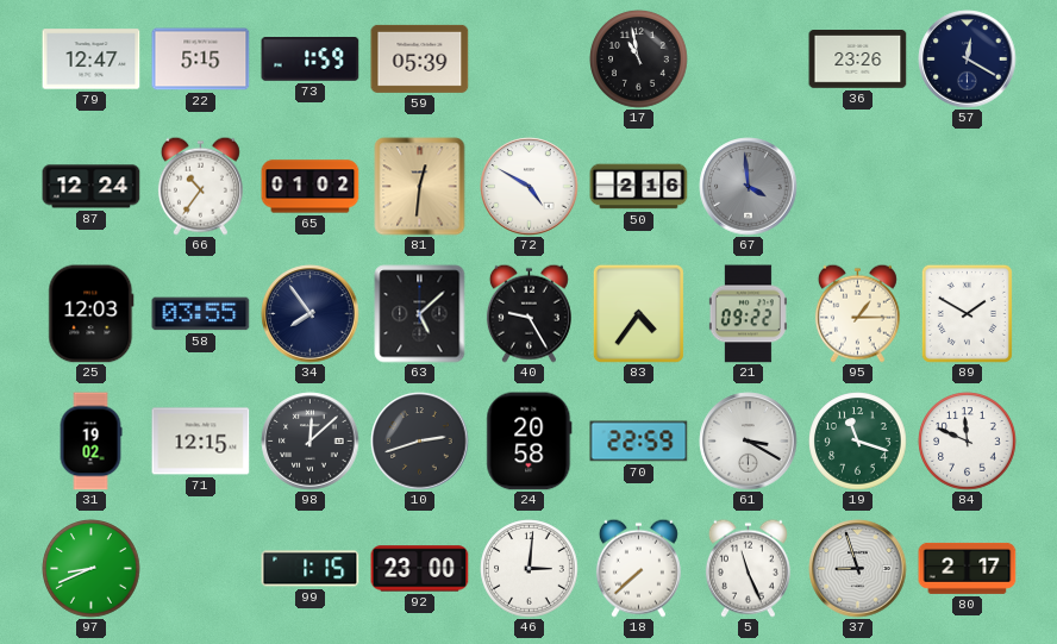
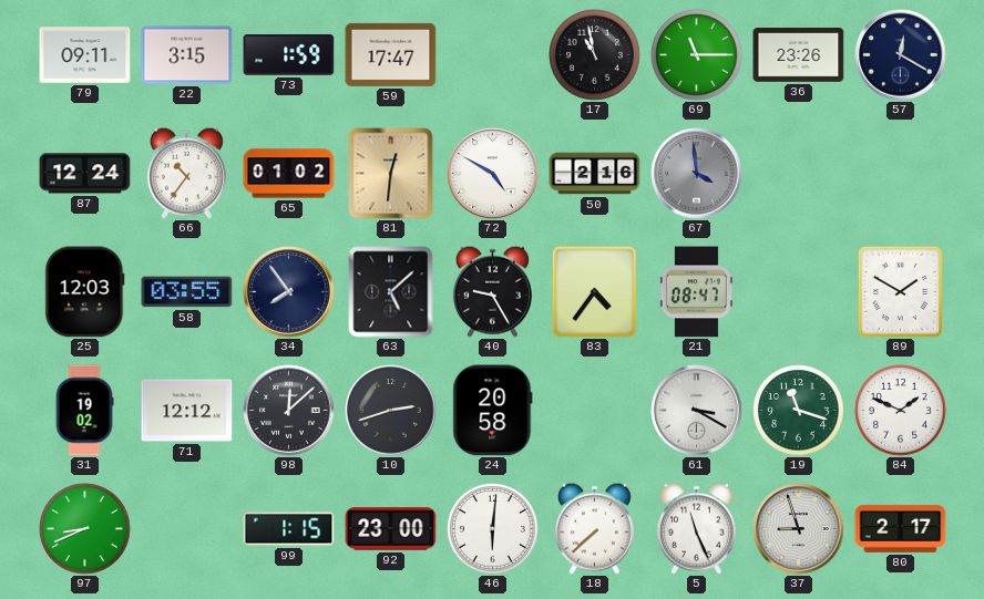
79: 12:47 -> 09:11
22: 5:15 -> 3:15
59: 05:39 -> 17:47
69: none -> 11:15
21: 09:22 -> 08:47
95: 1:15 -> none
71: 12:15 -> 12:12
70: 22:59 -> none
84: 11:49 -> 1:49
46: 3:01 -> 6:01
